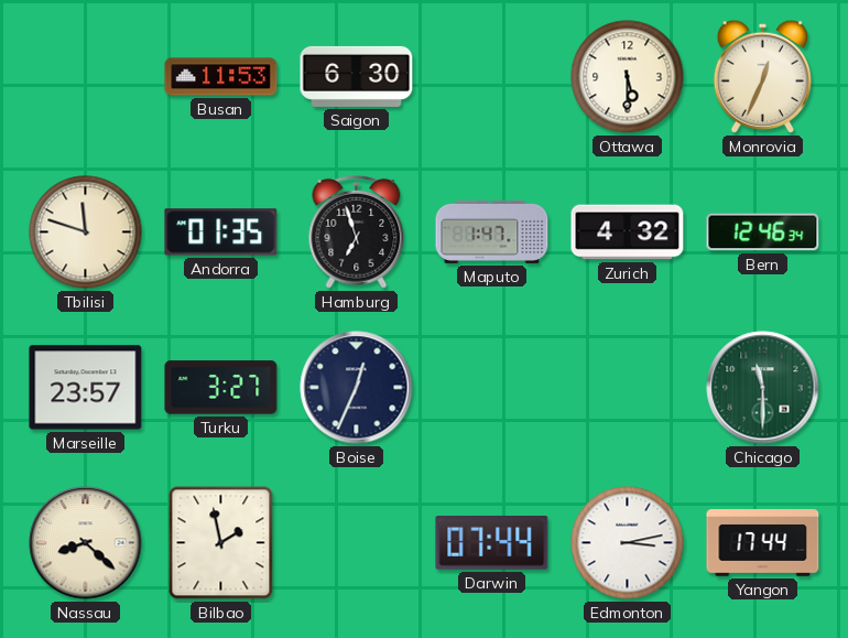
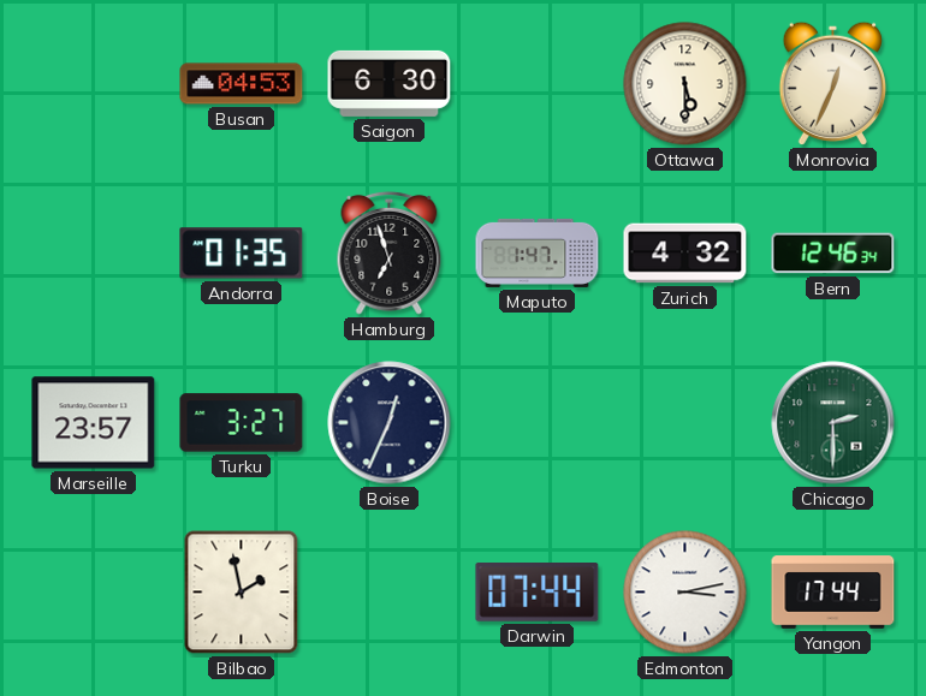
Busan: 11:53 -> 04:53
Tbilisi: 11:48 -> none
Chicago: 11:30 -> 2:30
Nassau: 8:22 -> none
